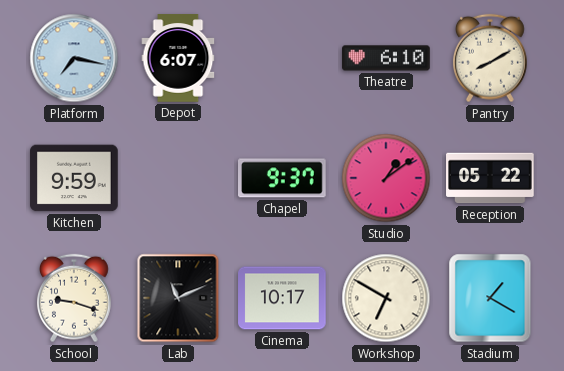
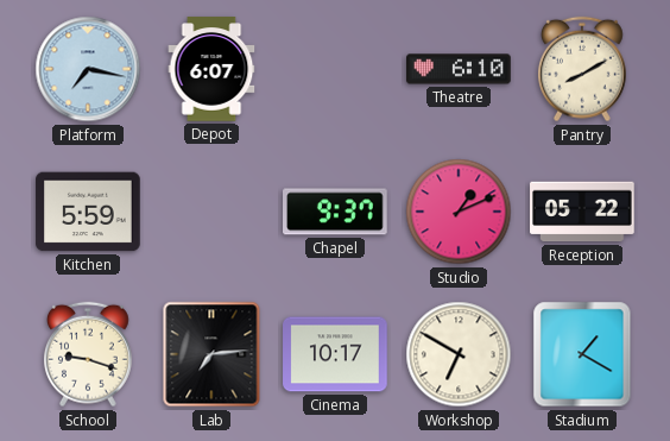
Kitchen: 9:59 -> 5:59
Studio: 1:09 -> 1:11
Lab: 11:11 -> 7:14
